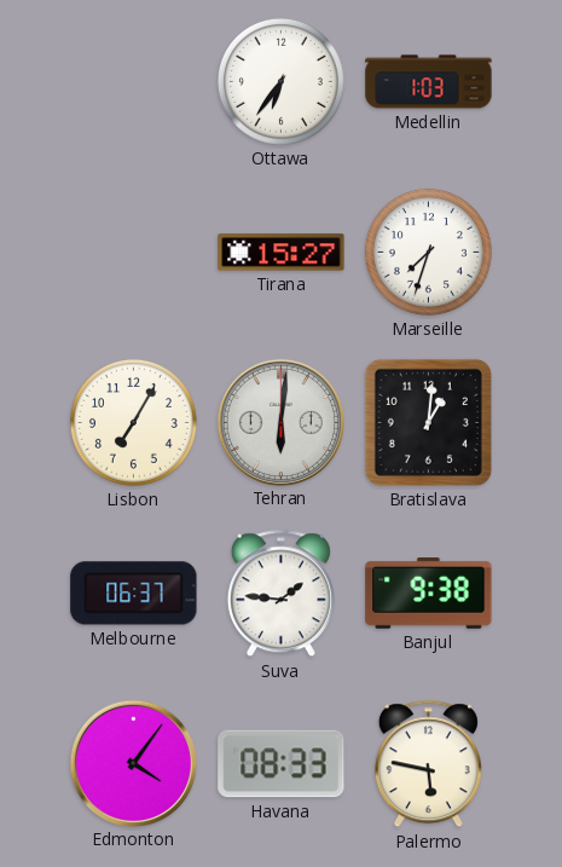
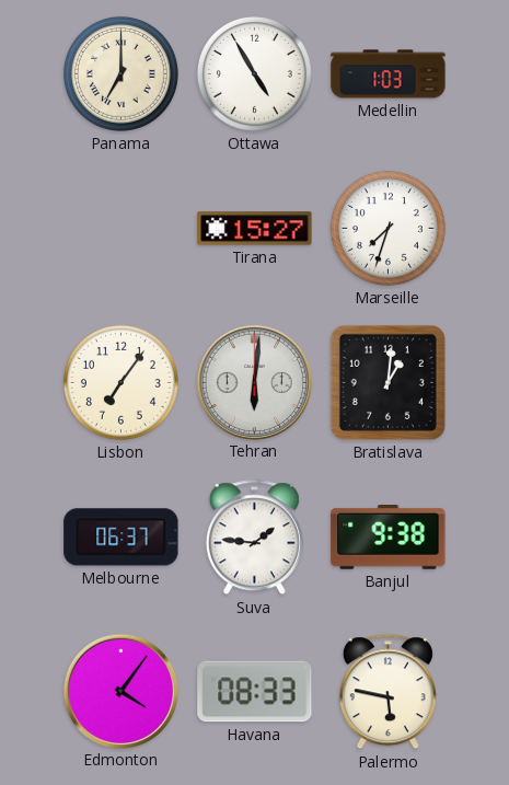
Panama: none -> 7:00
Ottawa: 6:36 -> 4:55
Lisbon: 7:05 -> 7:06
